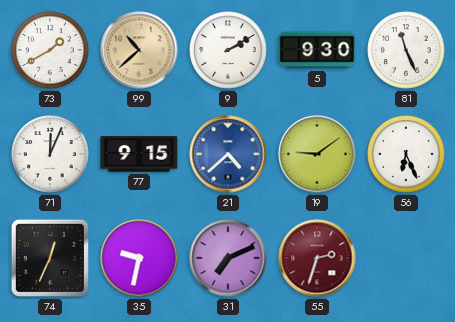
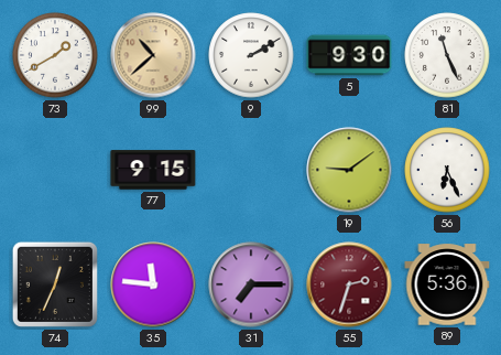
71: 12:04 -> none
21: 4:38 -> none
35: 9:32 -> 11:46
31: 7:11 -> 7:15
89: none -> 5:36
